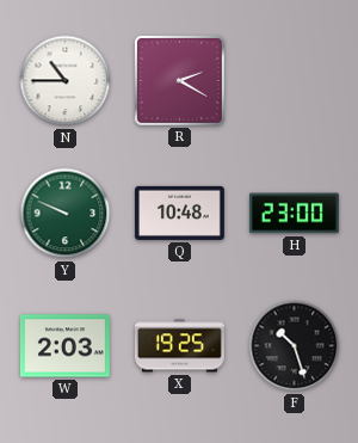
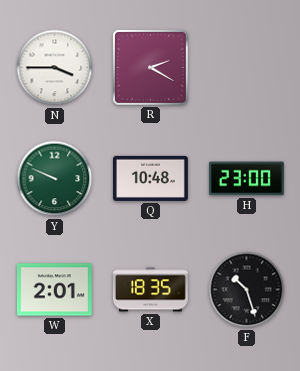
N: 10:45 -> 3:45
W: 2:03 -> 2:01
X: 19:25 -> 18:35
